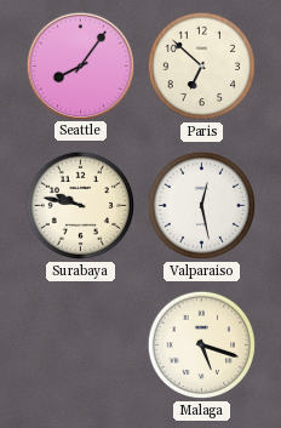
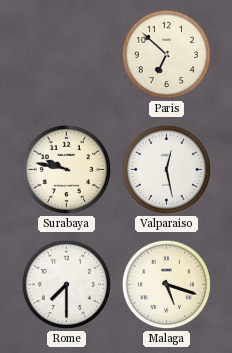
Seattle: 8:06 -> none
Rome: none -> 7:30
